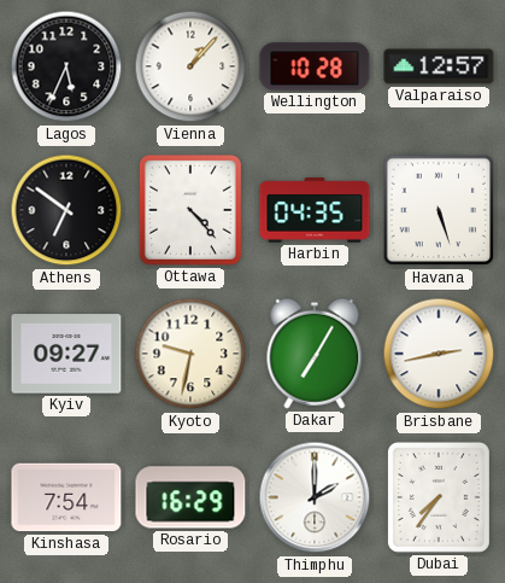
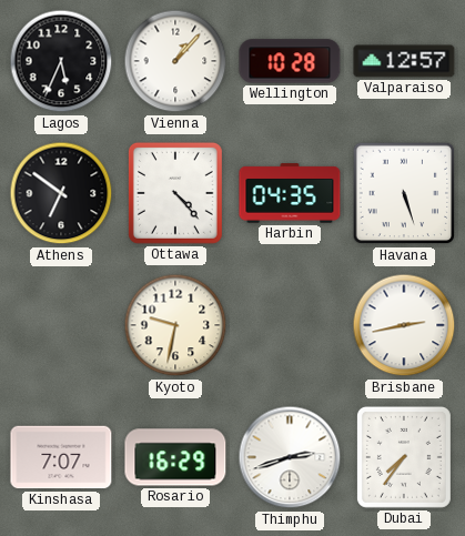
Kyiv: 09:27 -> none
Dakar: 7:05 -> none
Kinshasa: 7:54 -> 7:07
Thimphu: 2:00 -> 2:42
